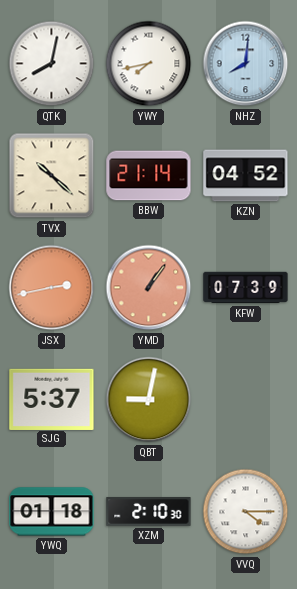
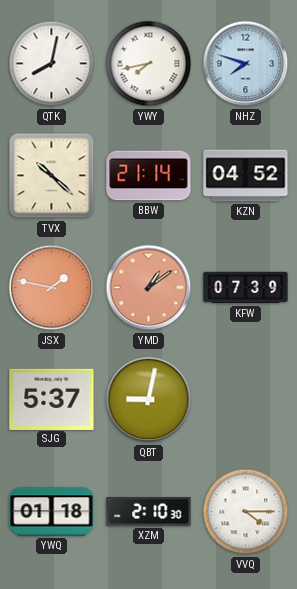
NHZ: 8:01 -> 7:48
JSX: 2:43 -> 1:47
YMD: 1:06 -> 1:09
